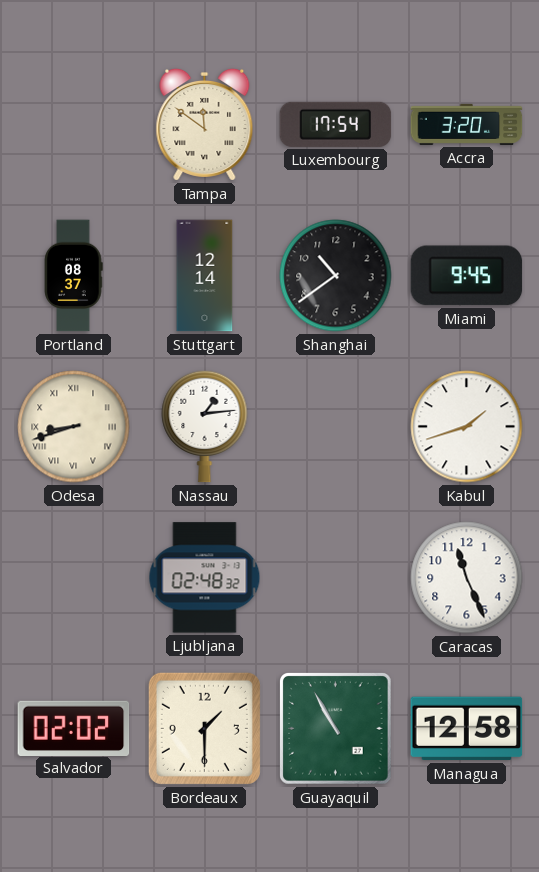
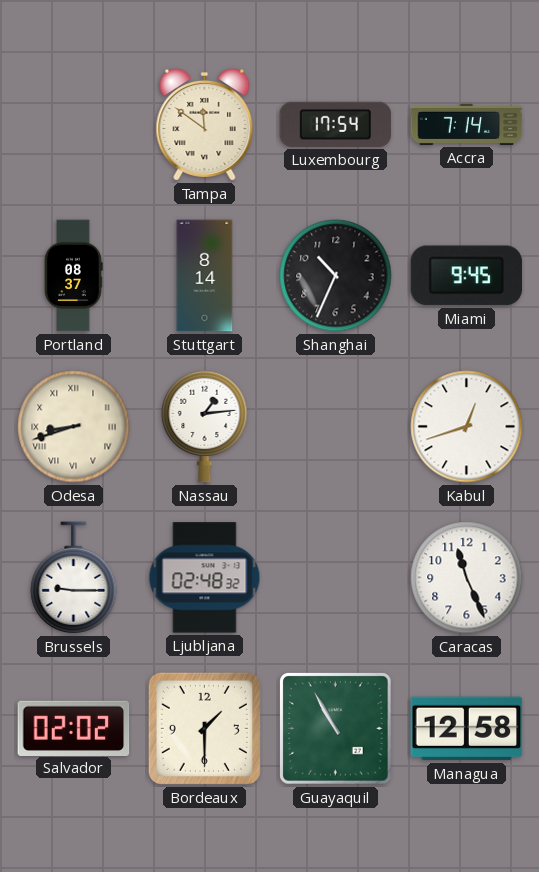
Accra: 3:20 -> 7:14
Stuttgart: 12:14 -> 8:14
Shanghai: 10:39 -> 10:34
Kabul: 1:42 -> 12:42
Brussels: none -> 9:15
